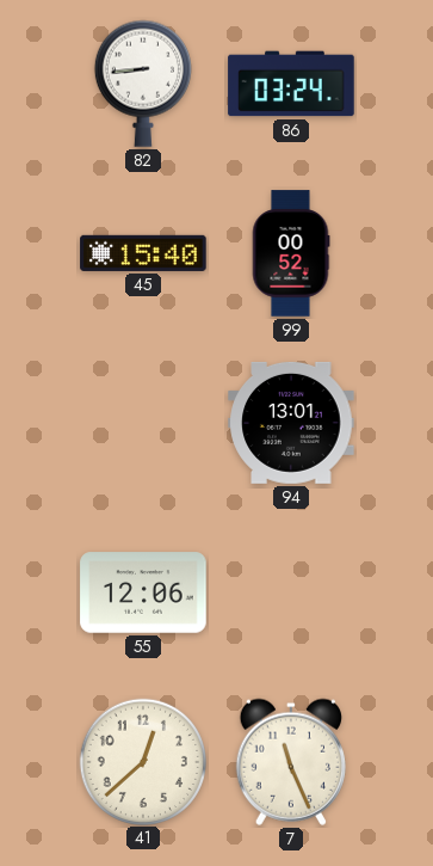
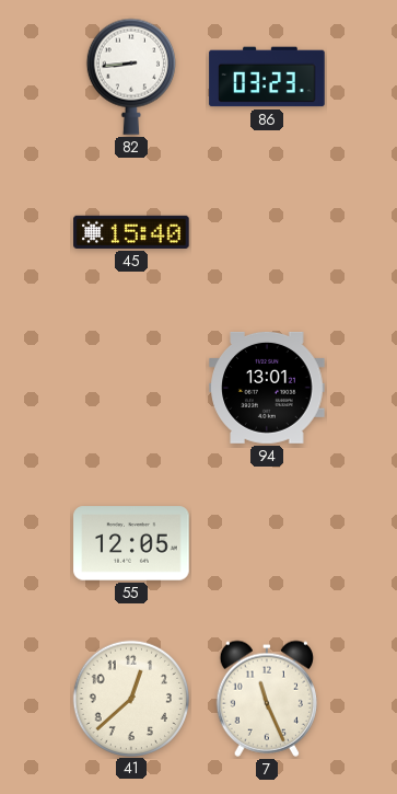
86: 03:24 -> 03:23
99: 00:52 -> none
55: 12:06 -> 12:05
